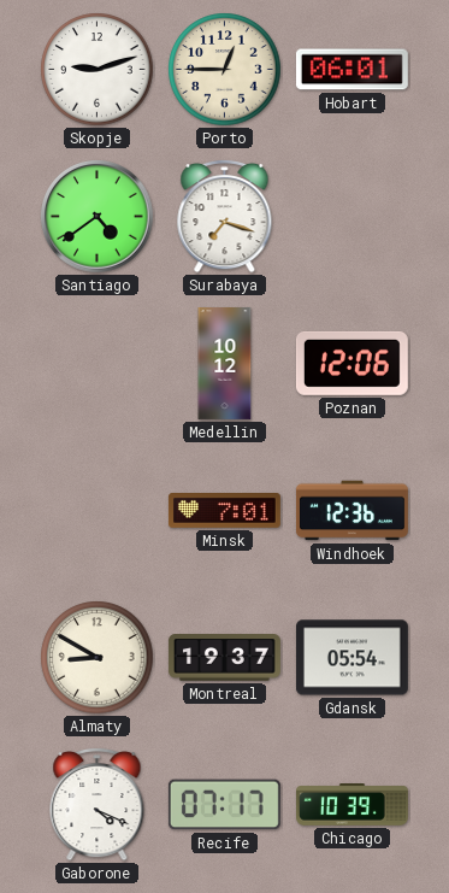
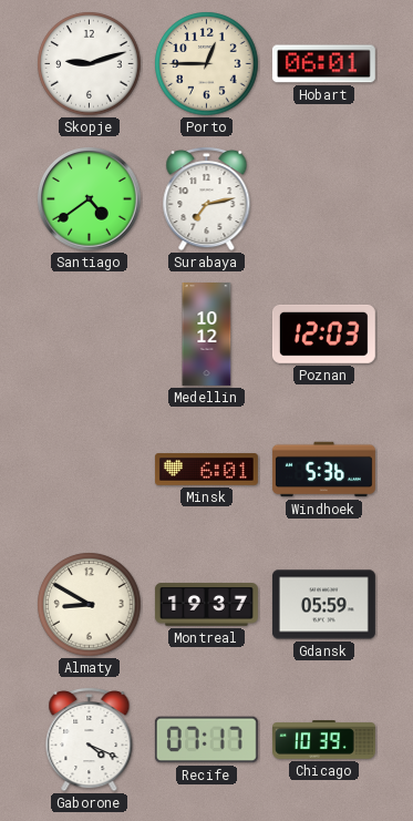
Surabaya: 7:18 -> 7:13
Poznan: 12:06 -> 12:03
Minsk: 7:01 -> 6:01
Windhoek: 12:36 -> 5:36
Gdansk: 05:54 -> 05:59
